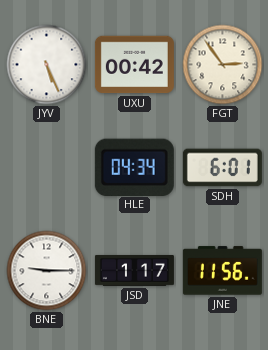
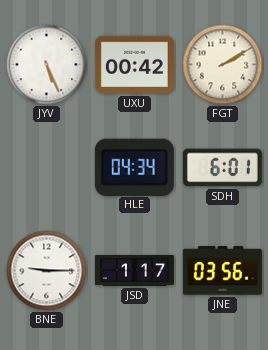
FGT: 2:54 -> 2:10
JNE: 11:56 -> 03:56
